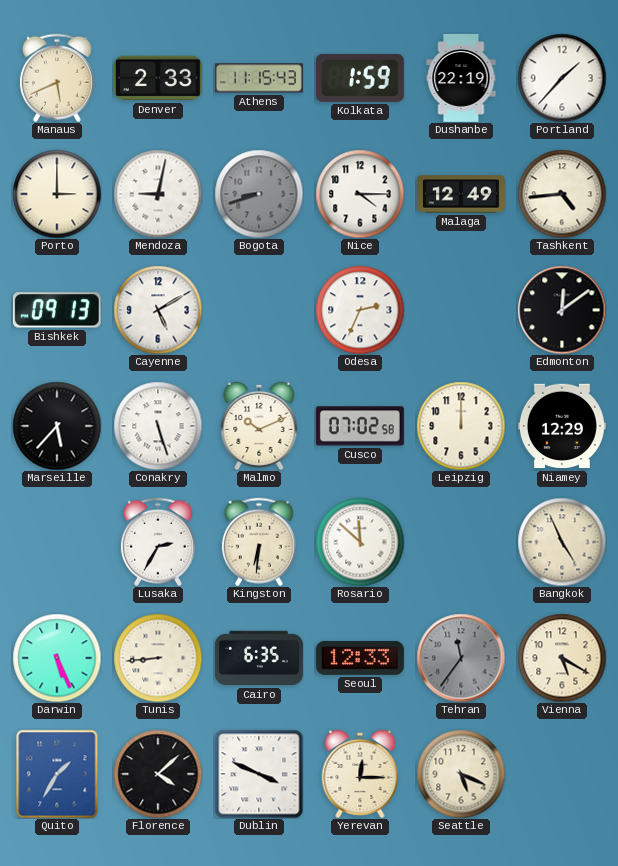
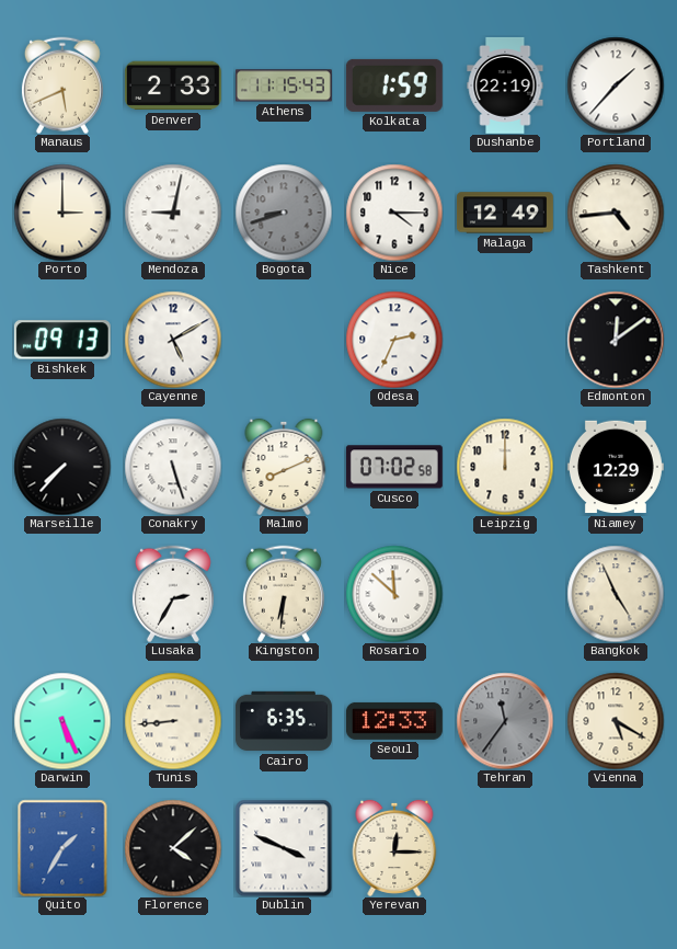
Marseille: 5:37 -> 7:37
Malmo: 10:11 -> 8:11
Seattle: 5:19 -> none
